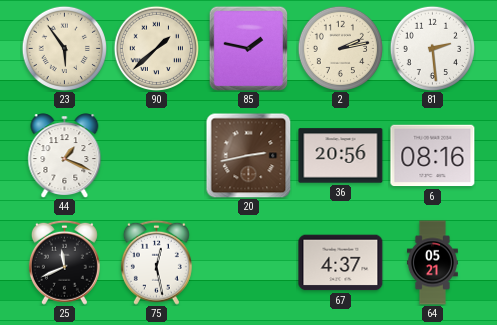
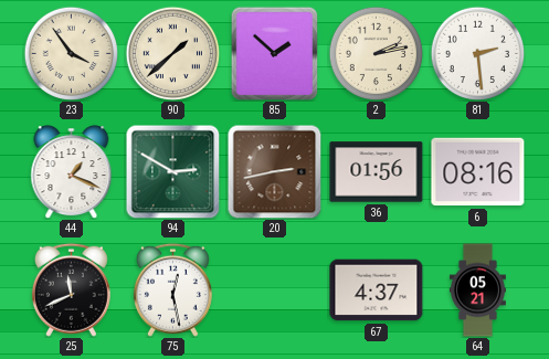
23: 5:54 -> 3:54
85: 1:47 -> 1:52
94: none -> 2:50
36: 20:56 -> 01:56
